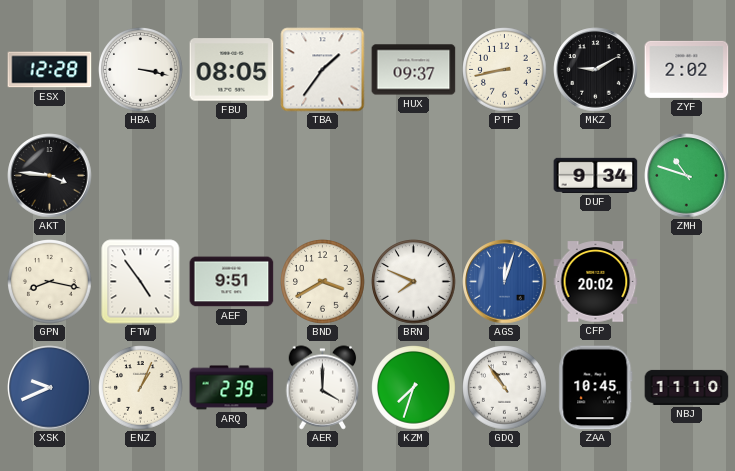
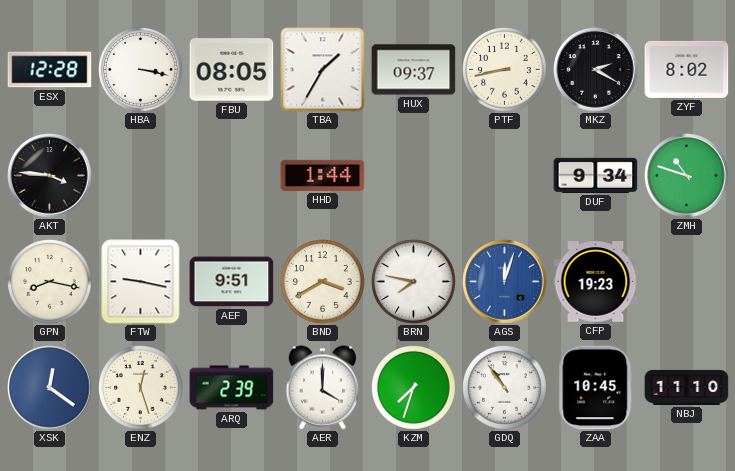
TBA: 1:36 -> 1:35
MKZ: 9:10 -> 2:20
ZYF: 2:02 -> 8:02
HHD: none -> 1:44
FTW: 4:54 -> 9:17
BRN: 7:49 -> 7:47
CFP: 20:02 -> 19:23
XSK: 9:41 -> 12:21
ENZ: 1:04 -> 12:27
